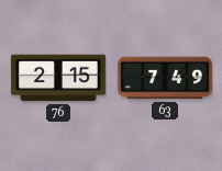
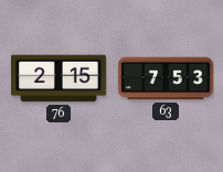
63: 7:49 -> 7:53
